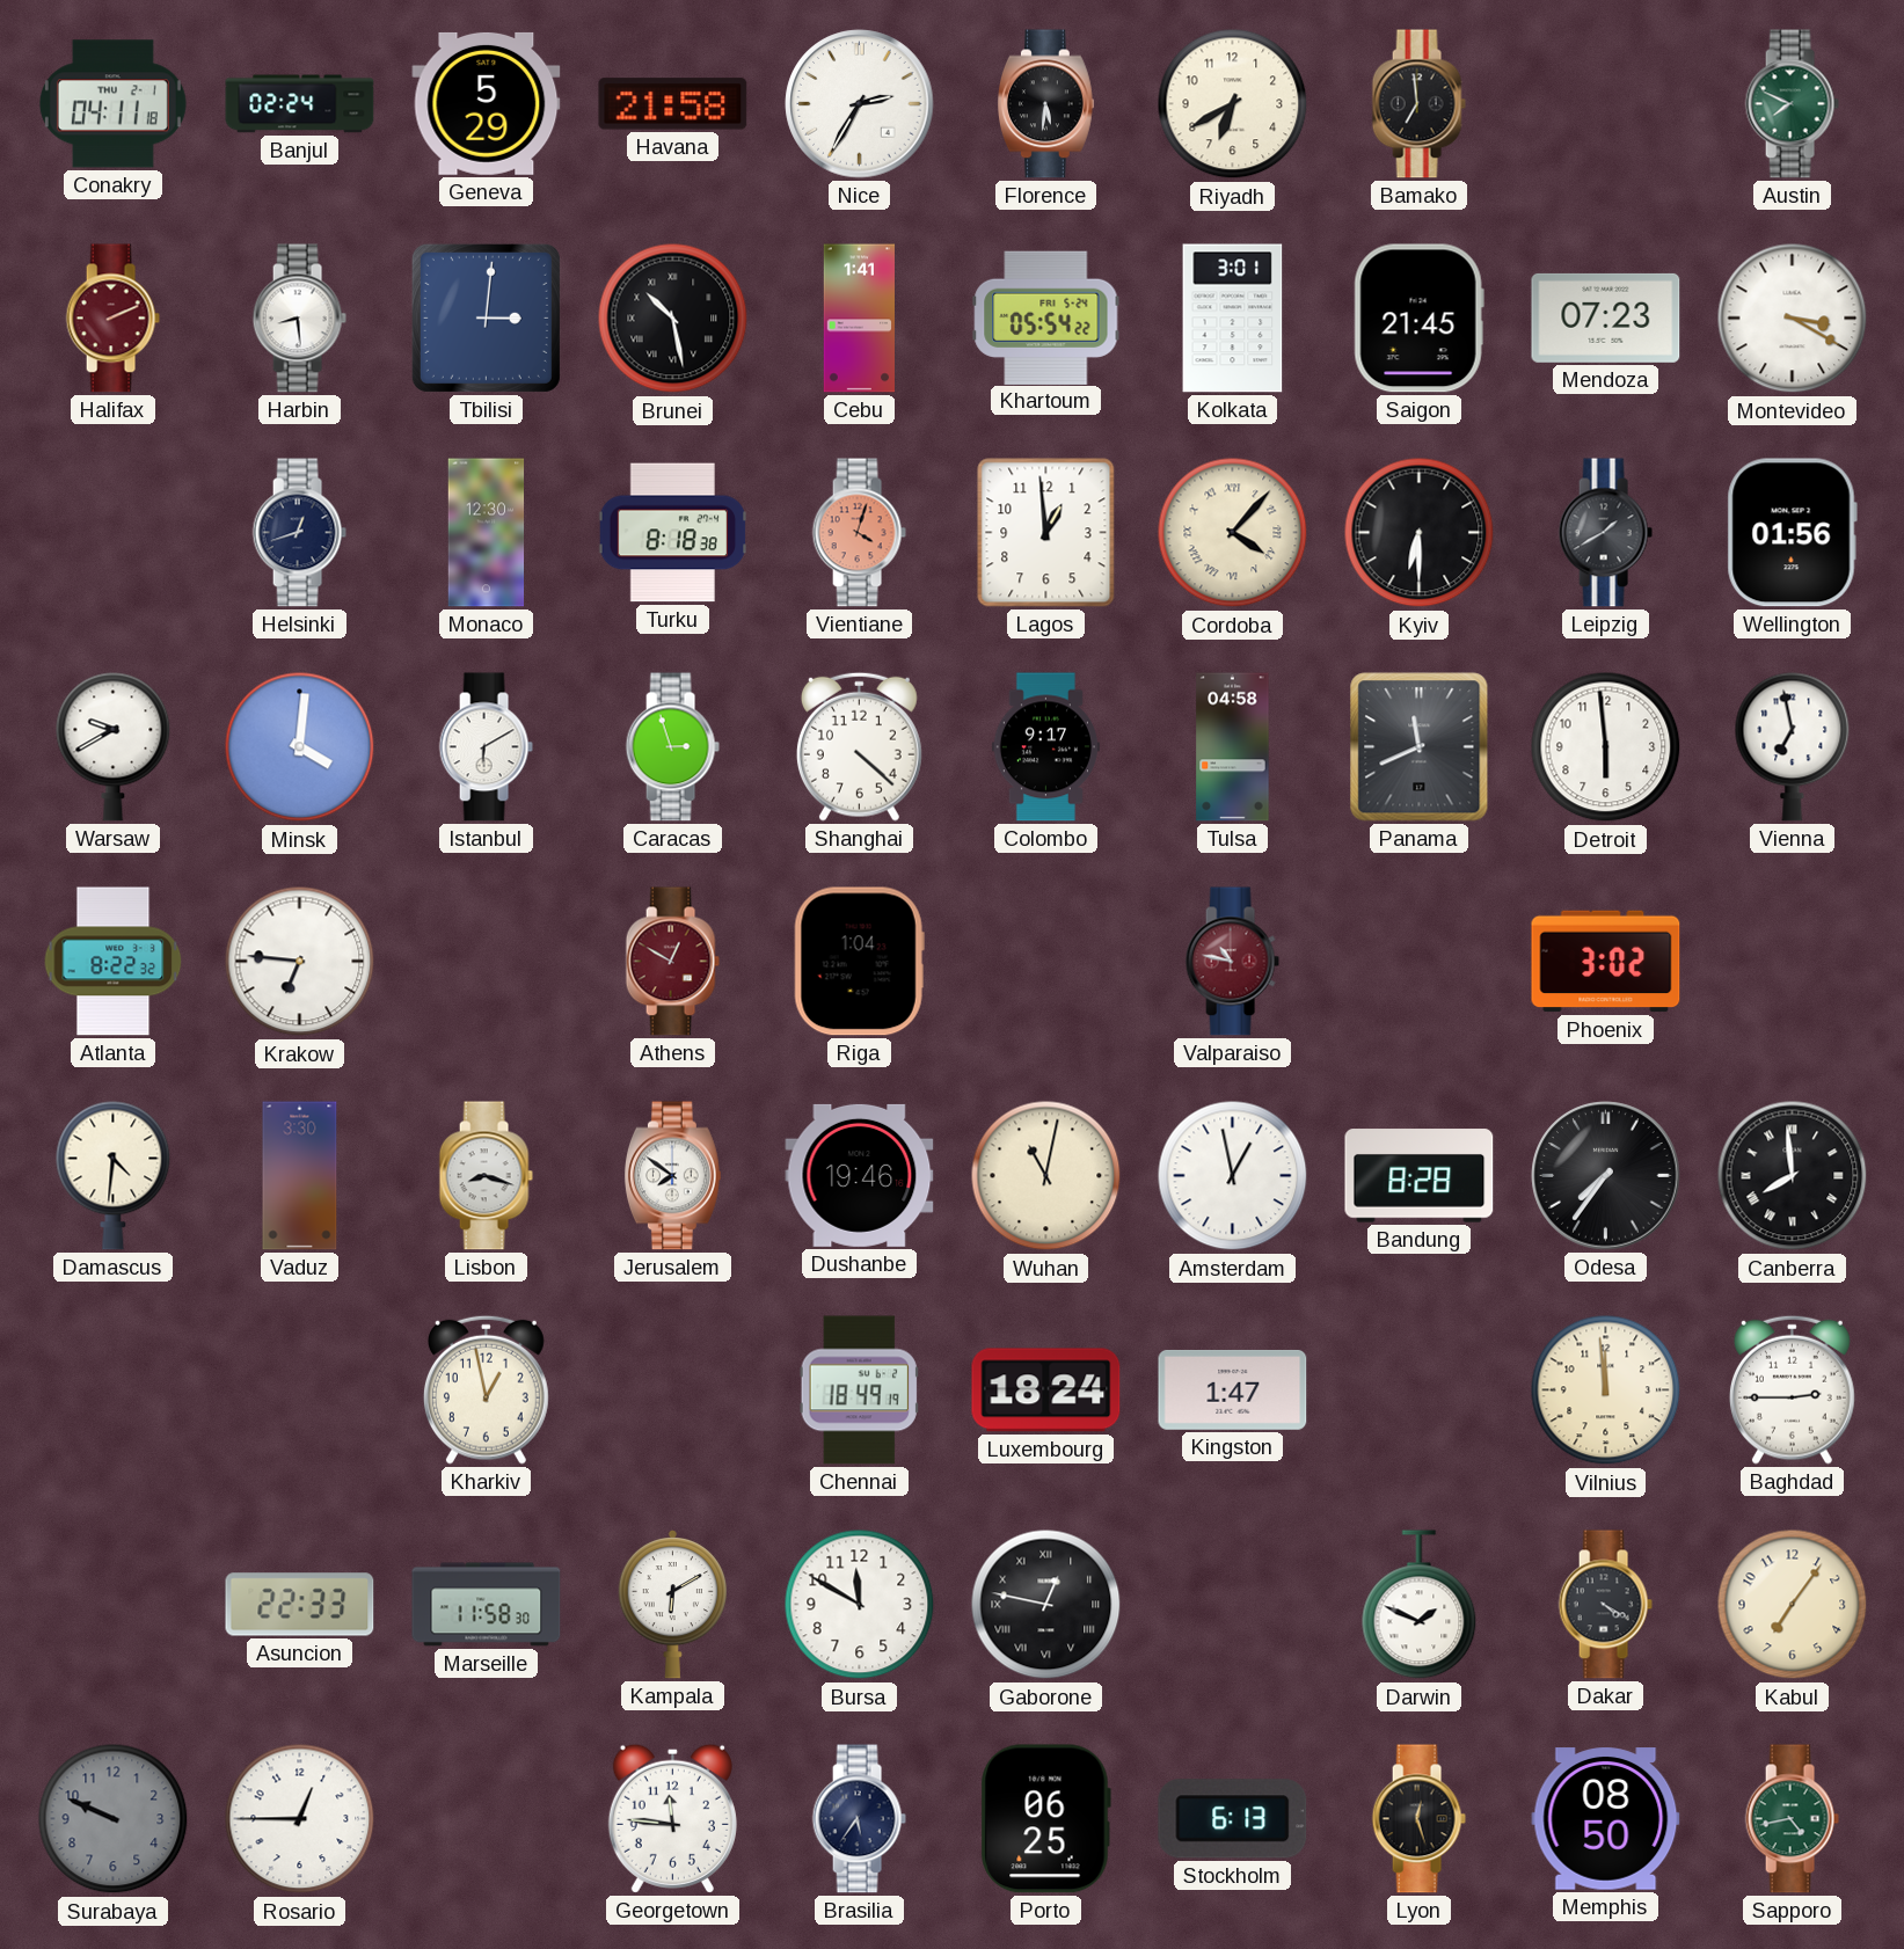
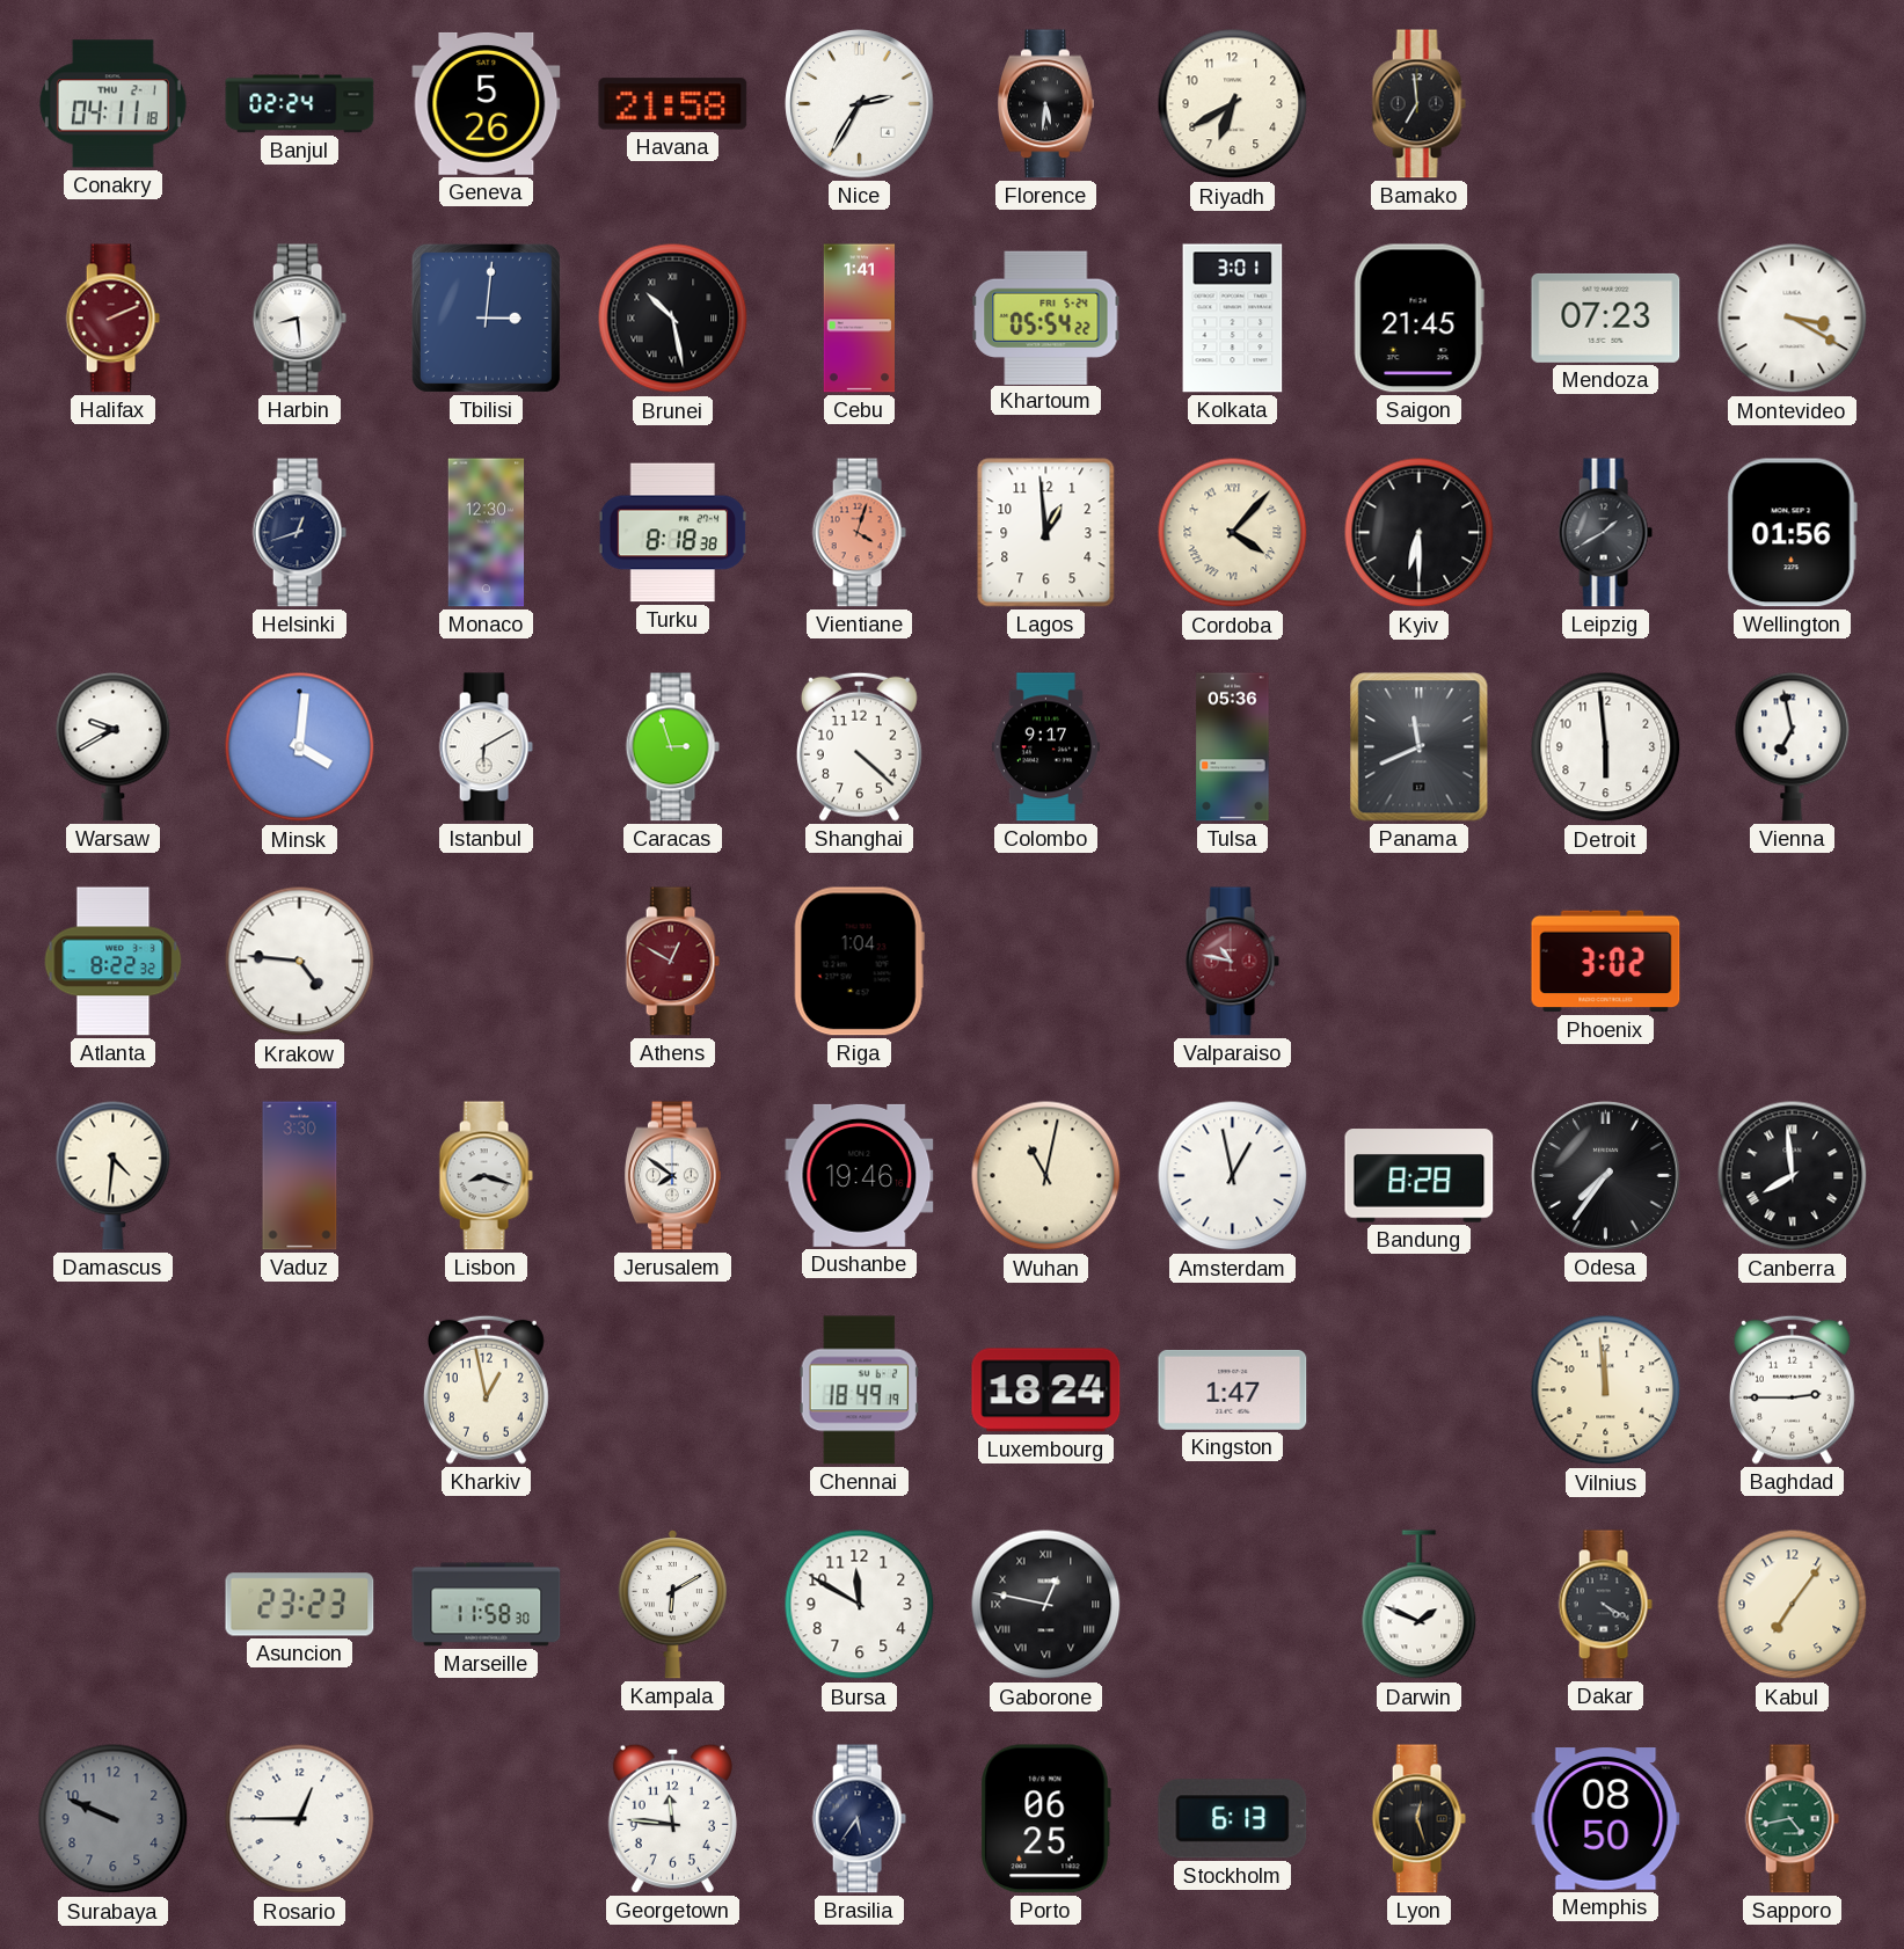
Geneva: 5:29 -> 5:26
Austin: 7:49 -> none
Tulsa: 04:58 -> 05:36
Krakow: 6:46 -> 4:46
Asuncion: 22:33 -> 23:23
